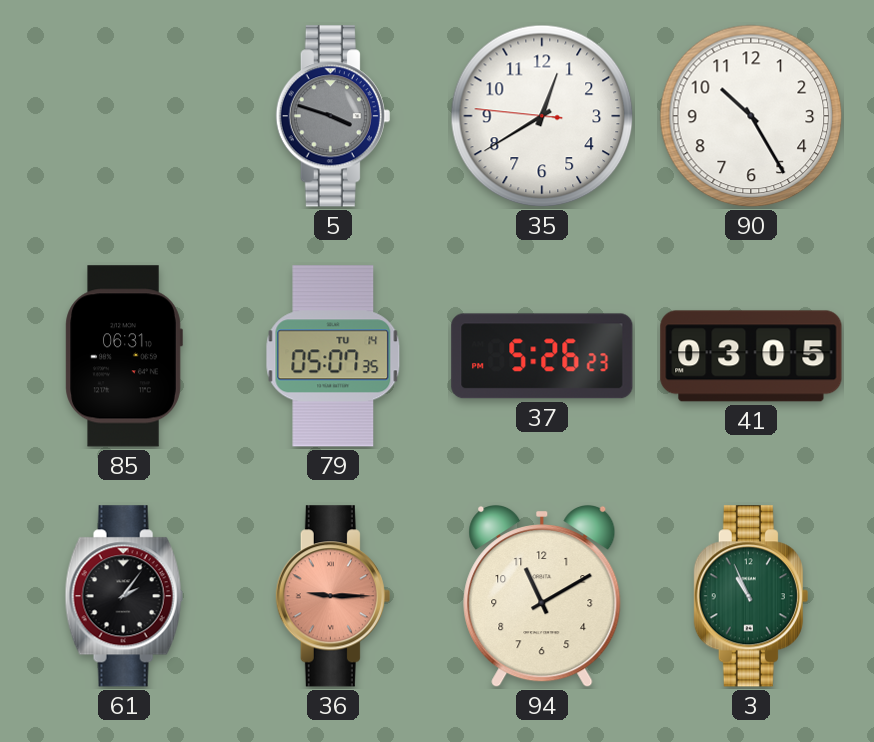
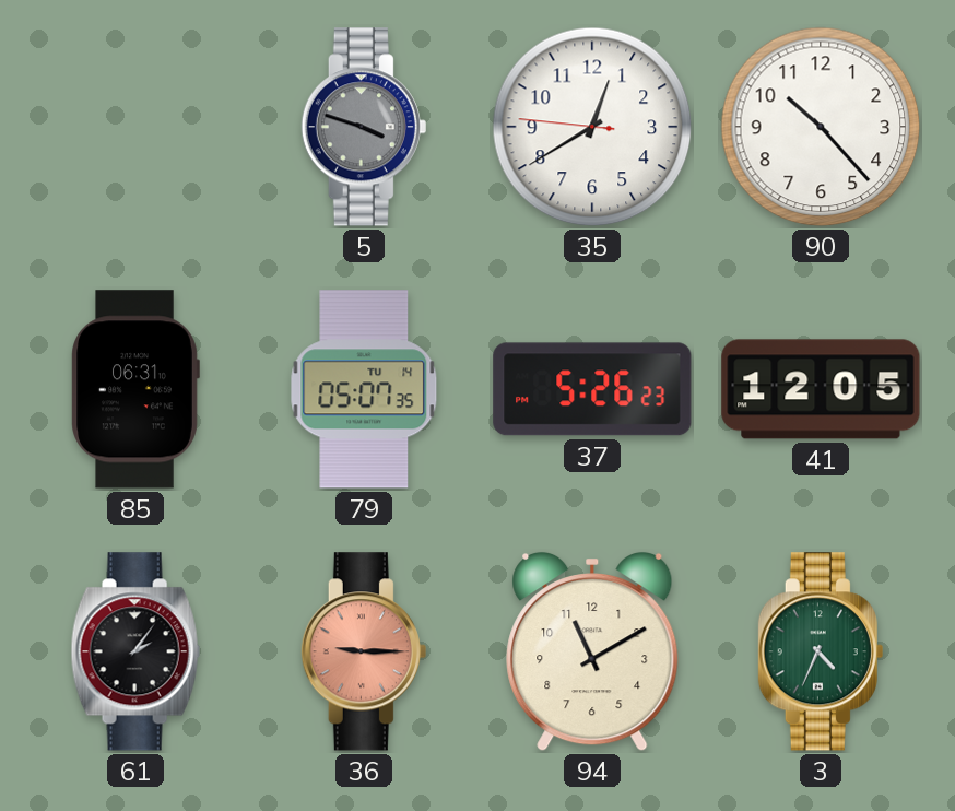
90: 10:25 -> 10:23
41: 03:05 -> 12:05
3: 10:56 -> 4:34
